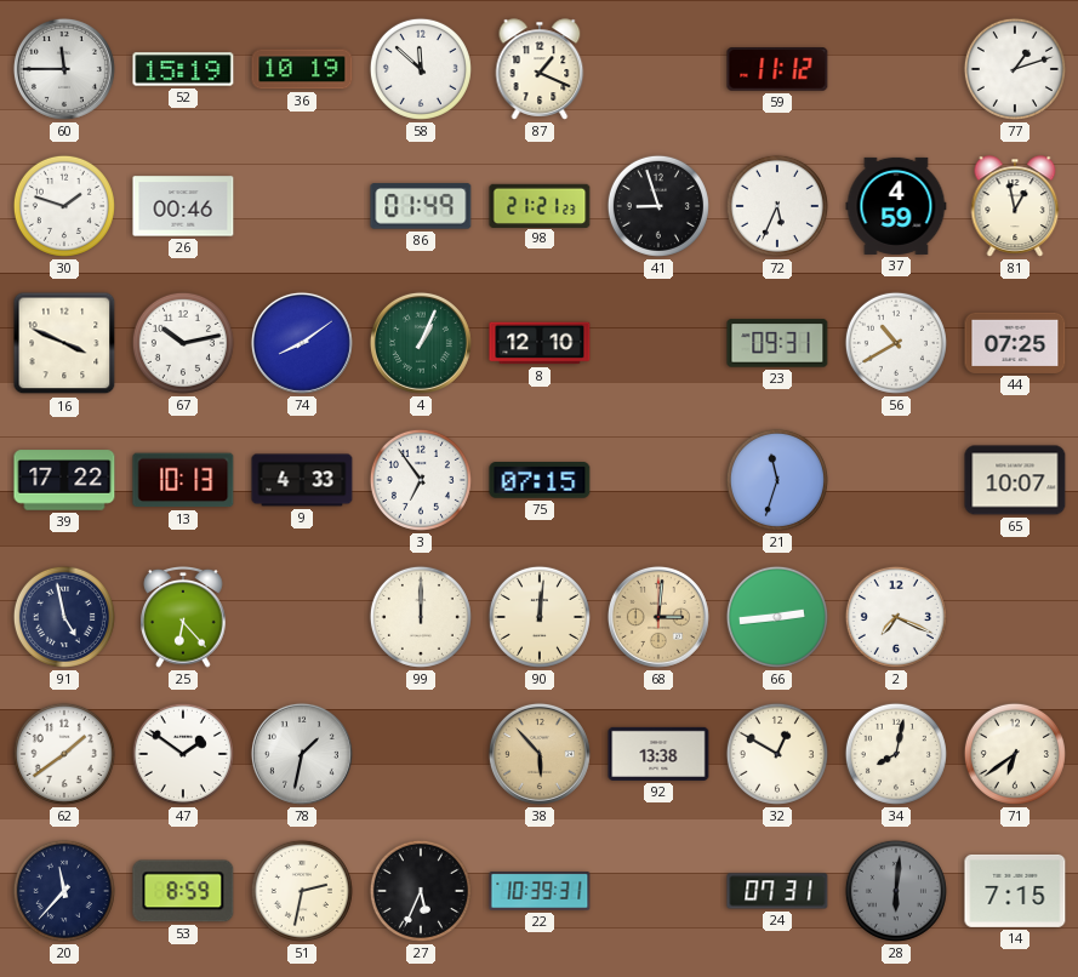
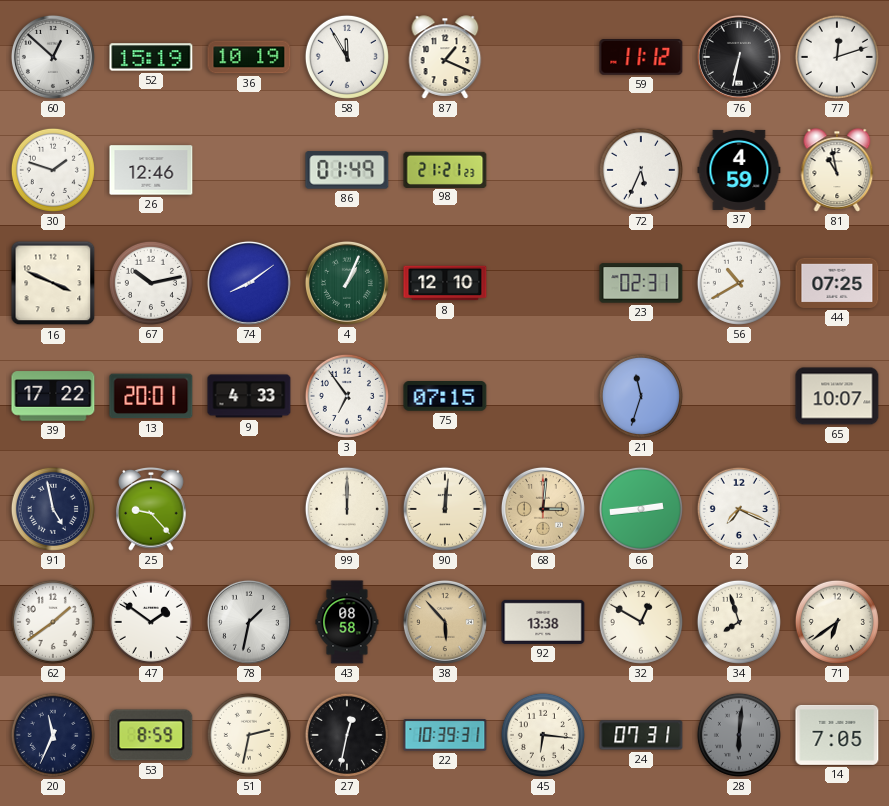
60: 11:45 -> 12:52
58: 11:52 -> 11:55
76: none -> 6:32
77: 1:12 -> 12:12
26: 00:46 -> 12:46
41: 8:57 -> none
81: 12:58 -> 10:58
23: 09:31 -> 02:31
13: 10:13 -> 20:01
25: 6:23 -> 9:23
43: none -> 08:58
34: 8:02 -> 7:57
20: 11:37 -> 11:34
27: 5:34 -> 12:32
45: none -> 6:16
14: 7:15 -> 7:05
